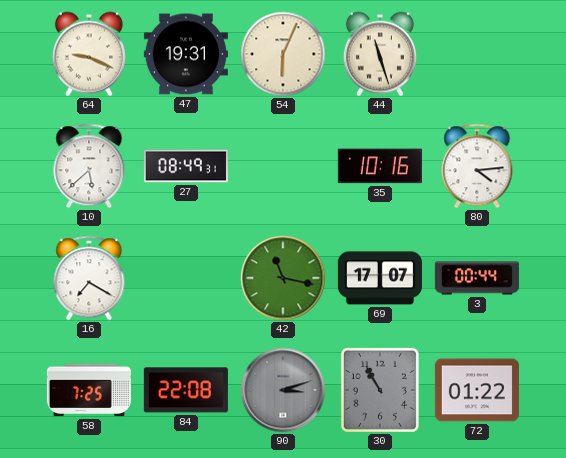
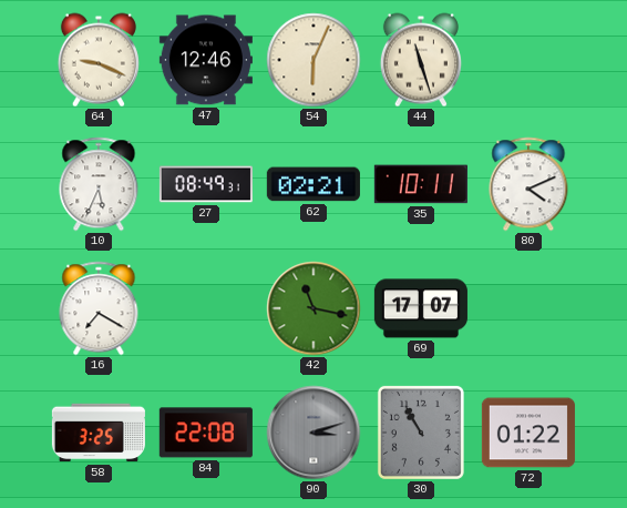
47: 19:31 -> 12:46
10: 5:38 -> 5:34
62: none -> 02:21
35: 10:16 -> 10:11
80: 4:14 -> 4:11
3: 00:44 -> none
58: 7:25 -> 3:25
